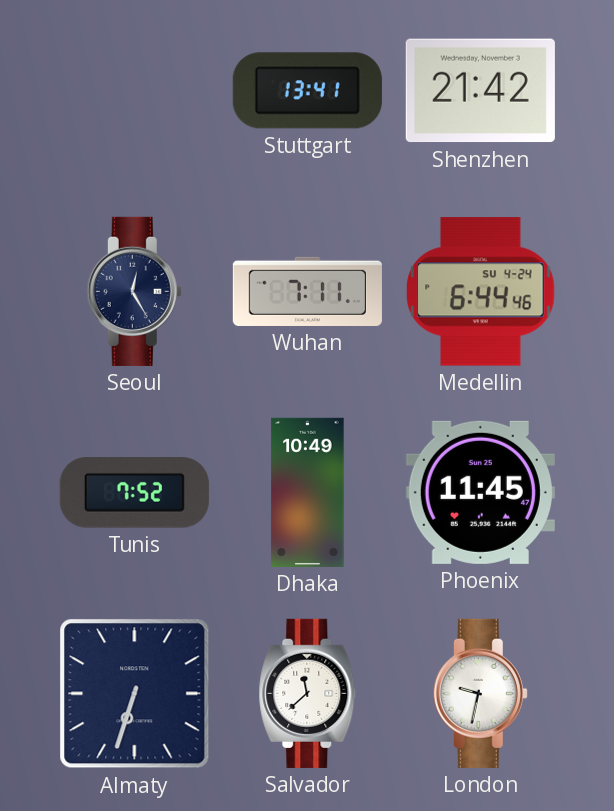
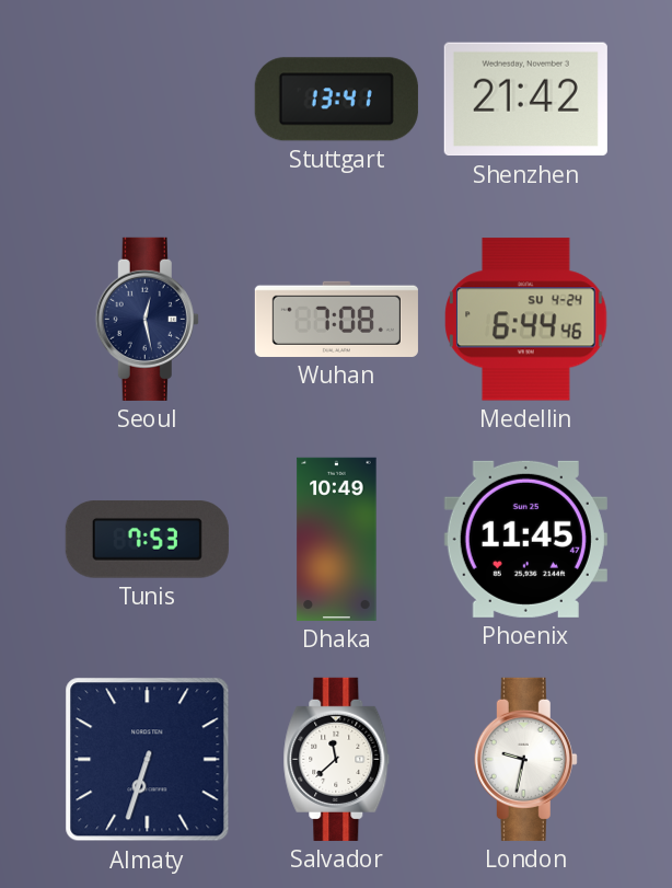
Seoul: 12:25 -> 12:28
Wuhan: 7:11 -> 7:08
Tunis: 7:52 -> 7:53
